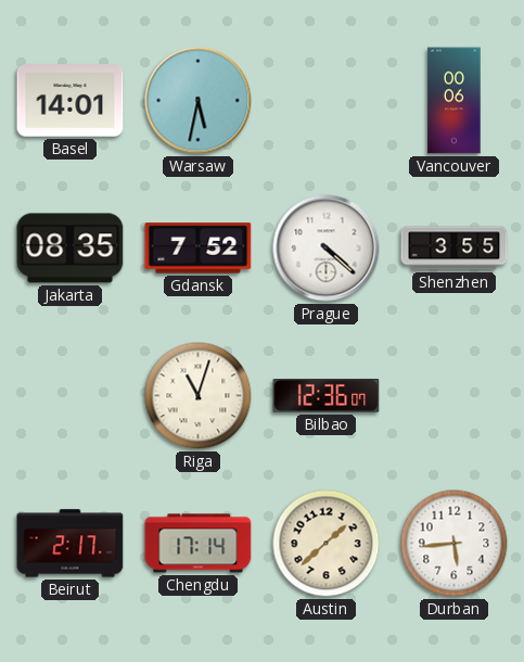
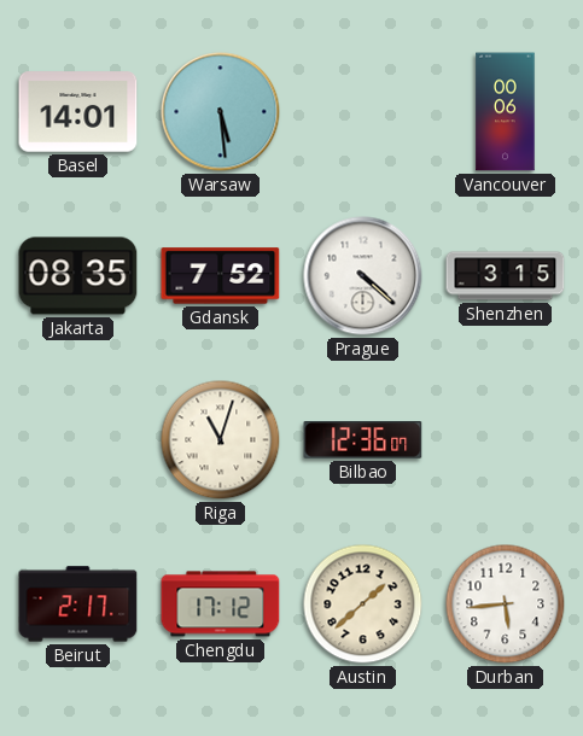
Warsaw: 5:32 -> 5:29
Shenzhen: 3:55 -> 3:15
Chengdu: 17:14 -> 17:12
